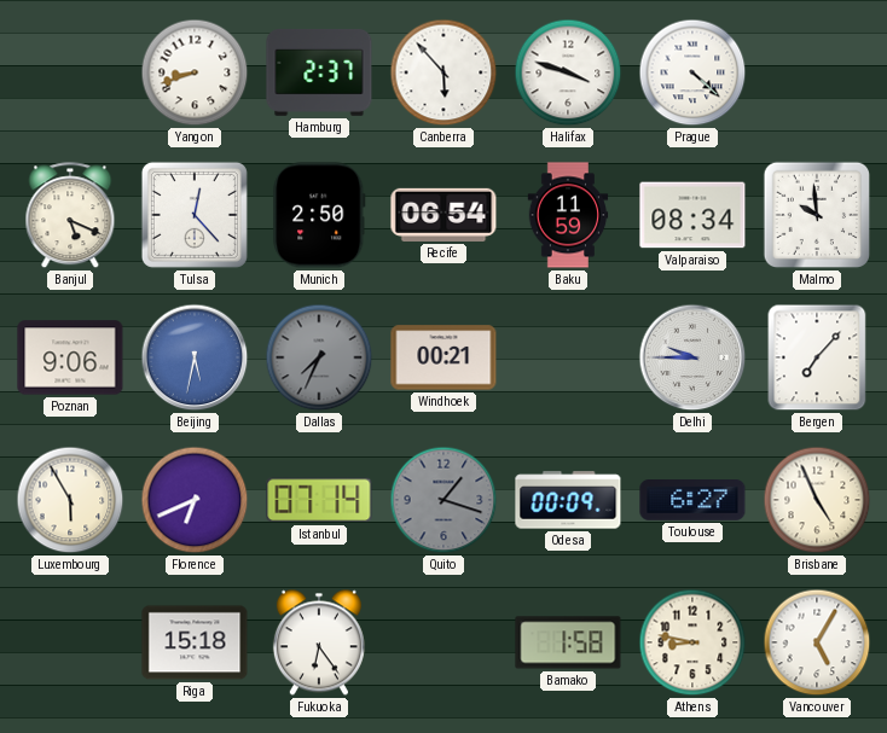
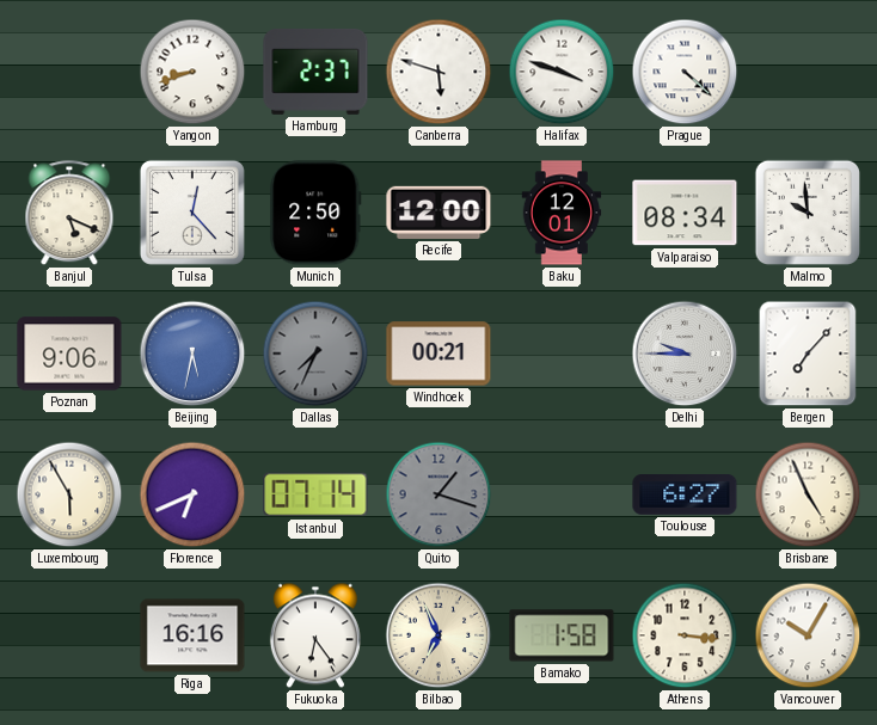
Canberra: 5:53 -> 5:48
Recife: 06:54 -> 12:00
Baku: 11:59 -> 12:01
Odesa: 00:09 -> none
Riga: 15:18 -> 16:16
Bilbao: none -> 6:56
Athens: 8:47 -> 3:16
Vancouver: 5:05 -> 10:05
